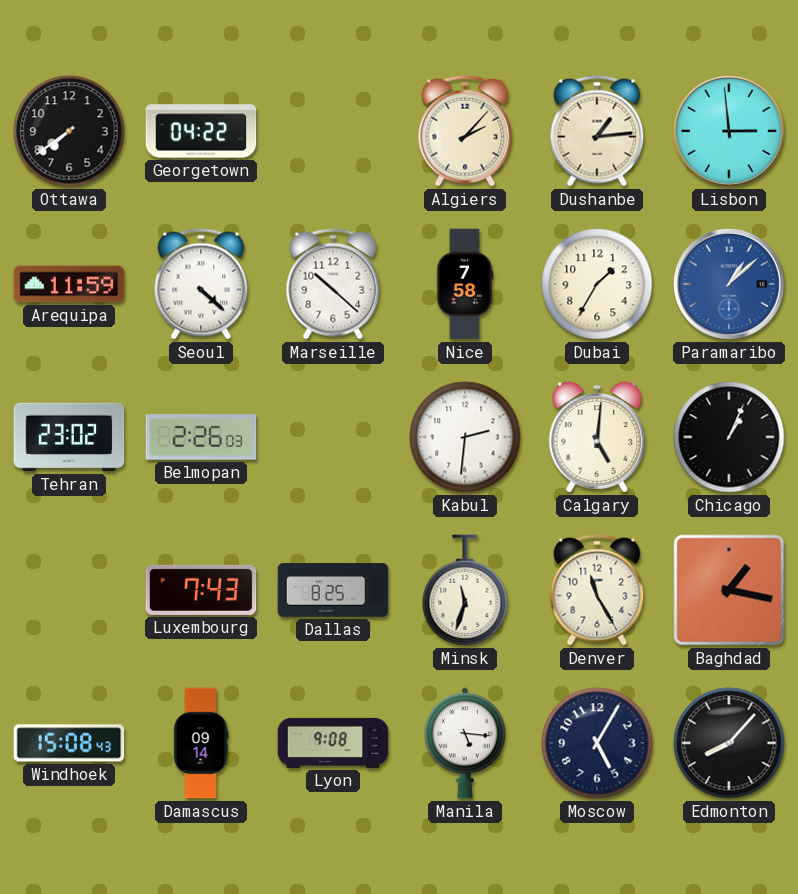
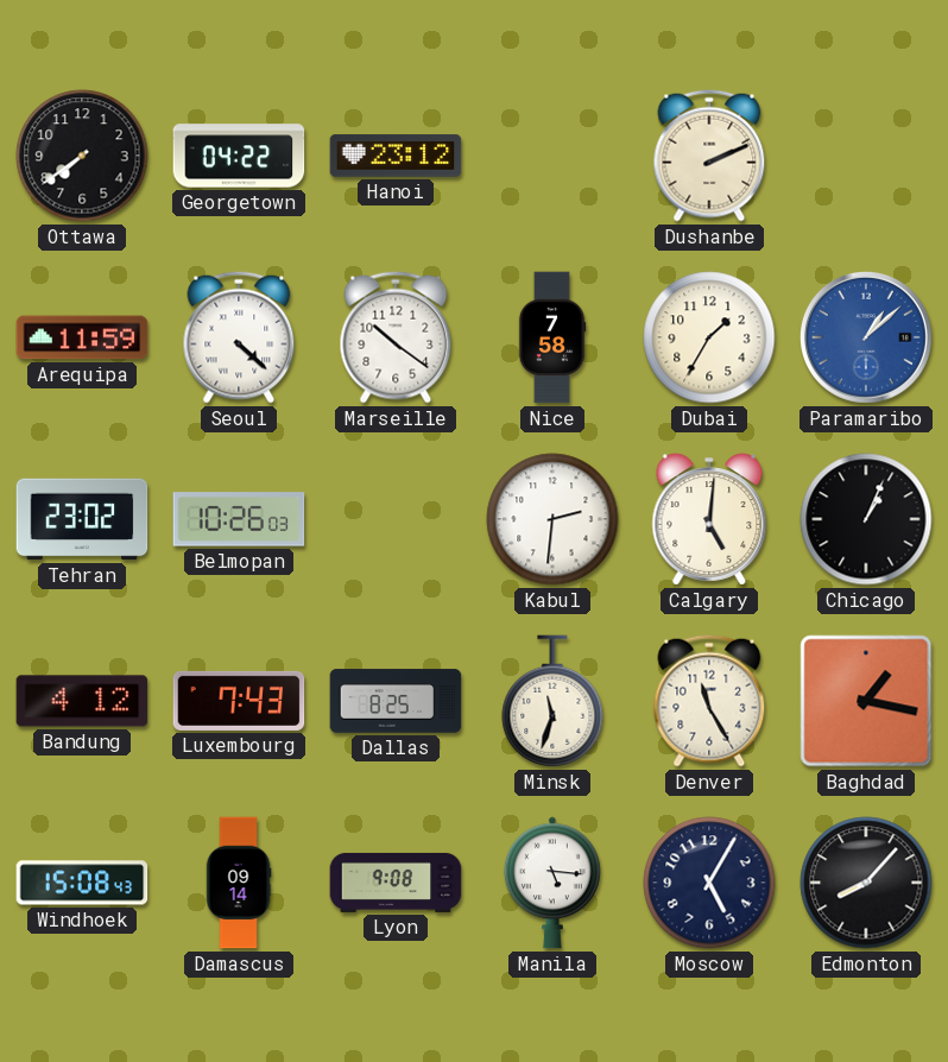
Hanoi: none -> 23:12
Algiers: 2:07 -> none
Dushanbe: 1:14 -> 2:11
Lisbon: 2:59 -> none
Marseille: 10:22 -> 10:21
Belmopan: 2:26 -> 10:26
Bandung: none -> 4:12
